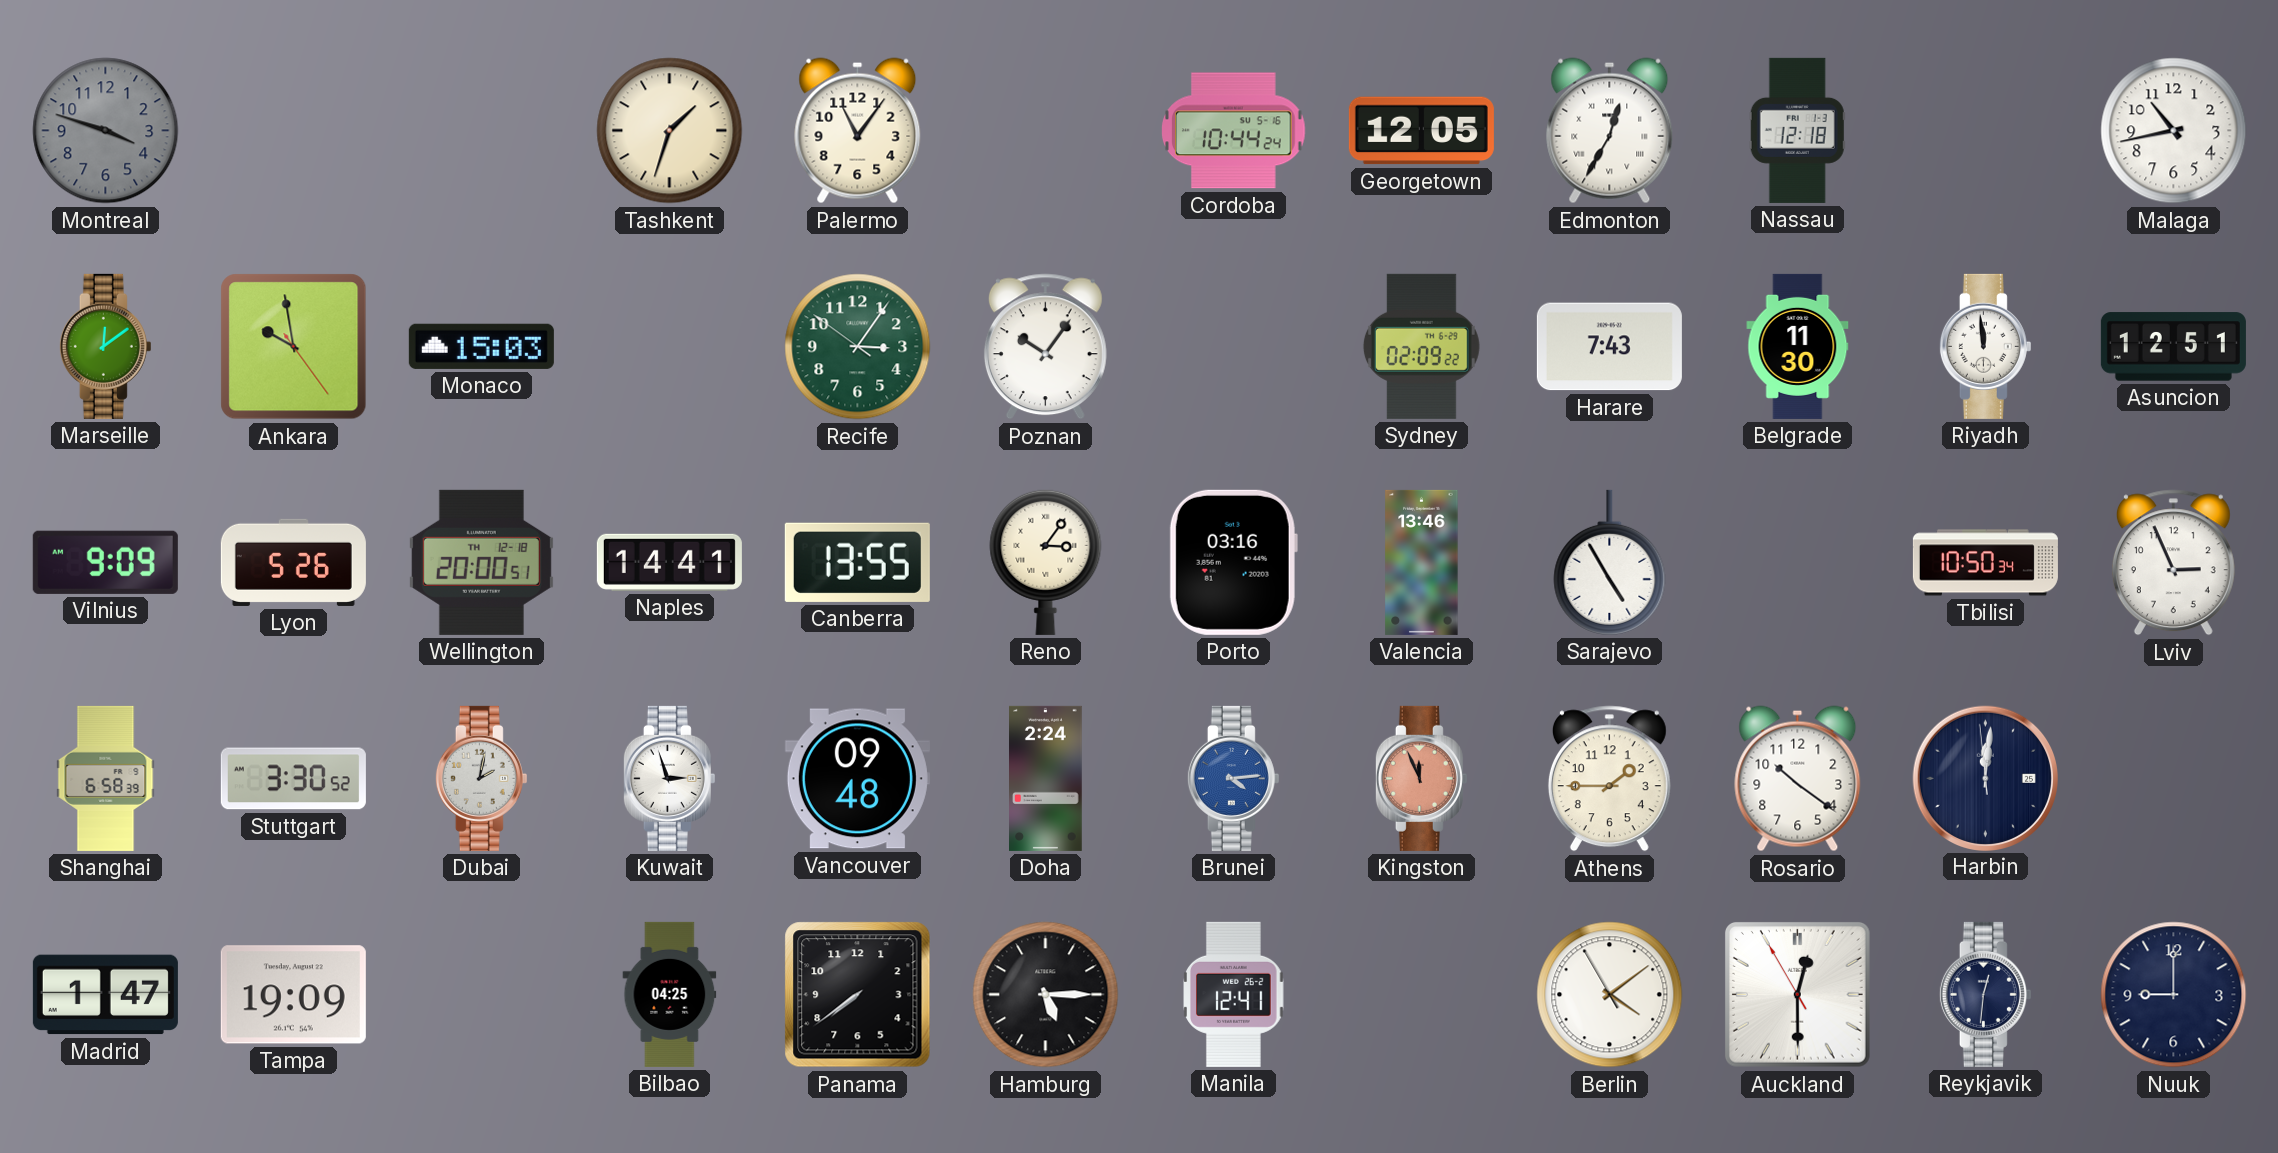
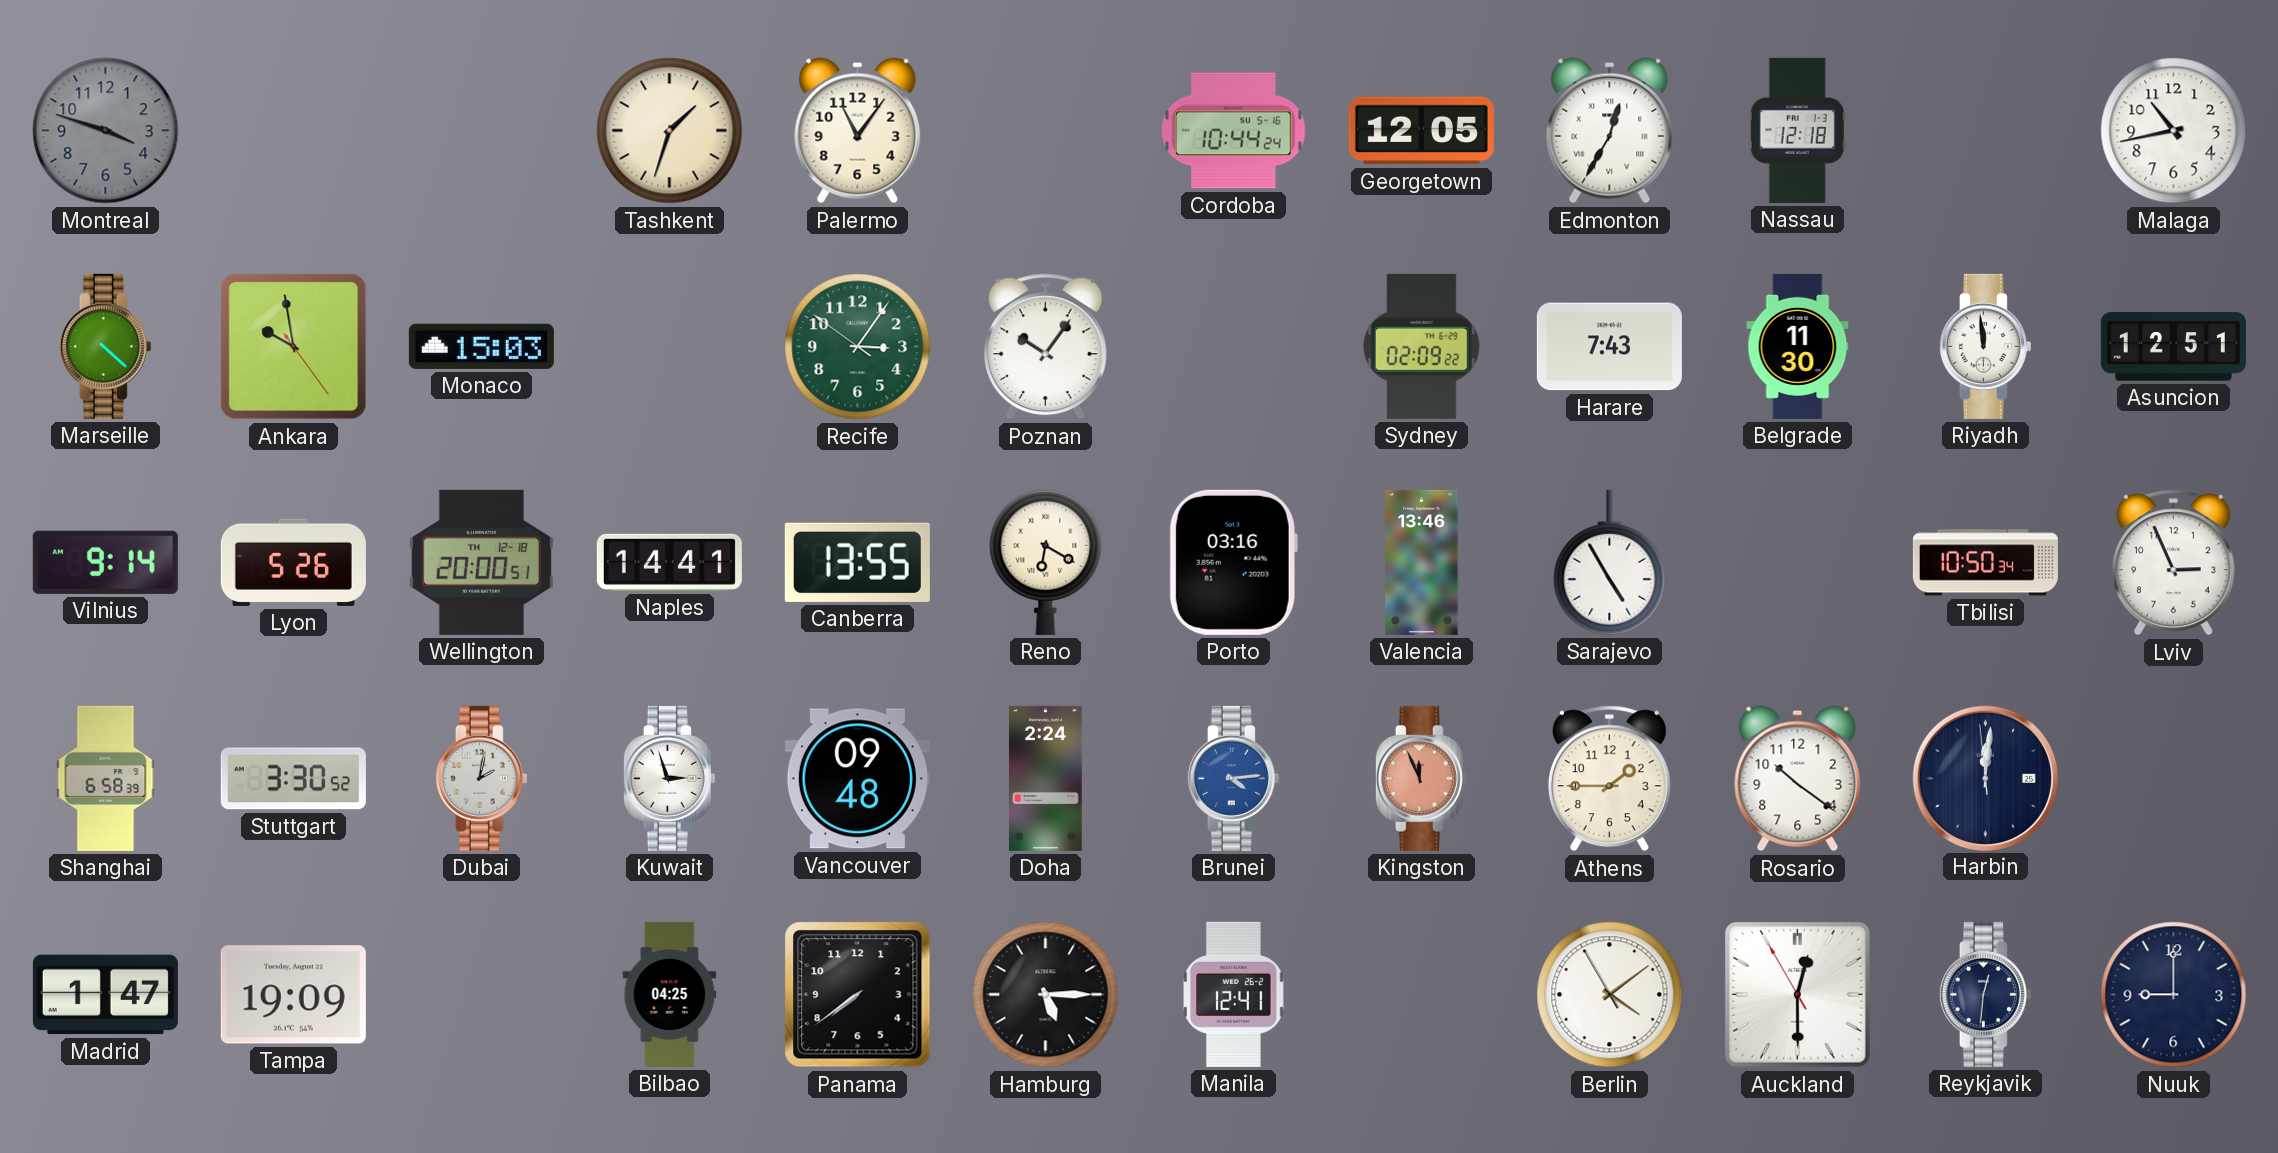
Marseille: 12:09 -> 4:22
Vilnius: 9:09 -> 9:14
Reno: 3:06 -> 6:20
